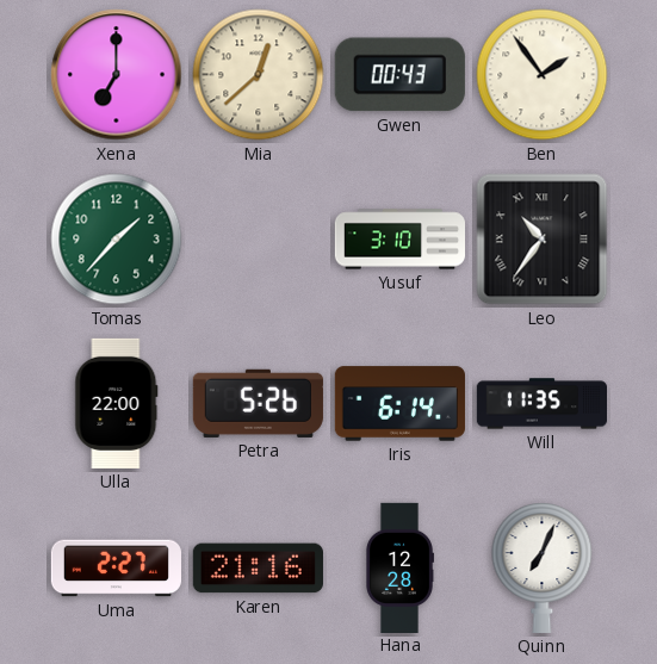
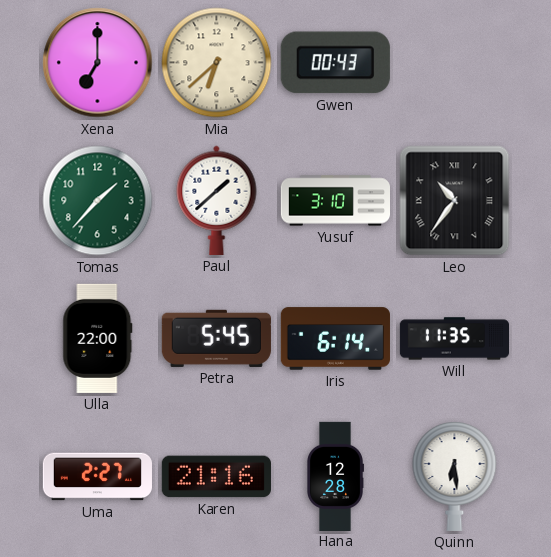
Mia: 12:38 -> 6:38
Ben: 1:54 -> none
Paul: none -> 1:38
Petra: 5:26 -> 5:45
Quinn: 7:04 -> 6:29
